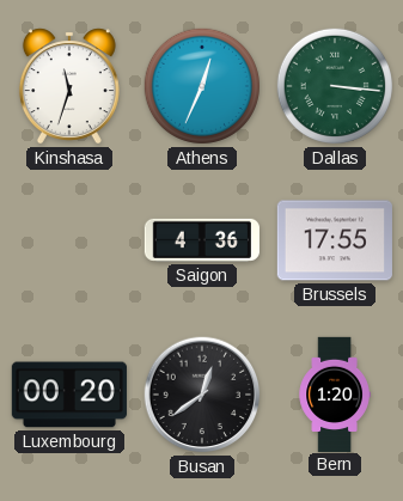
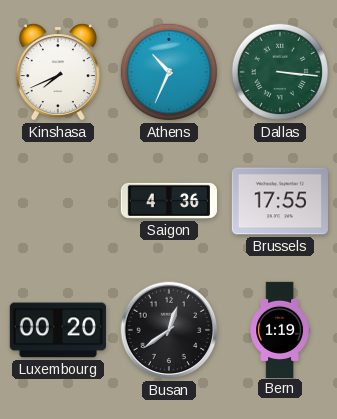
Kinshasa: 11:33 -> 7:41
Athens: 12:34 -> 10:34
Bern: 1:20 -> 1:19
